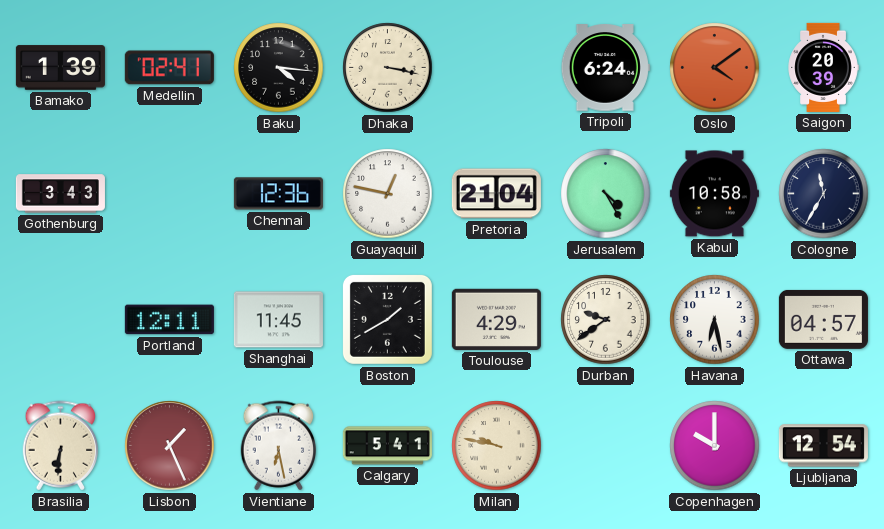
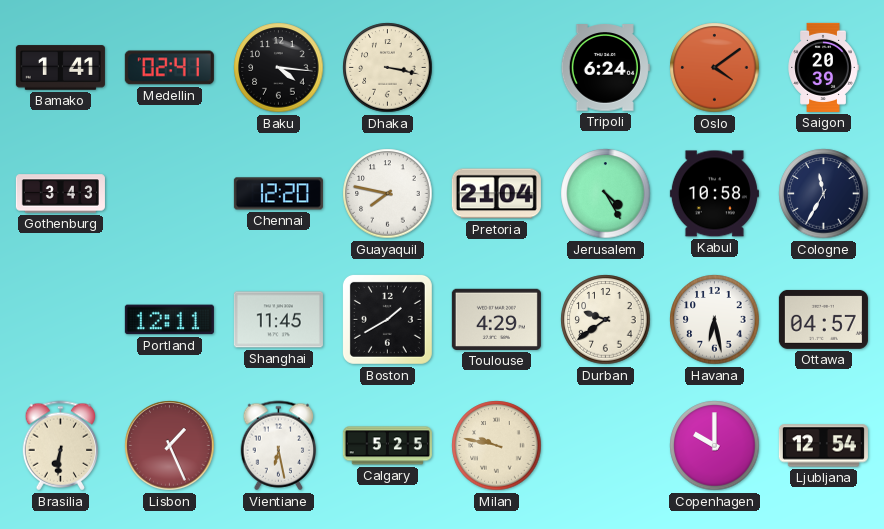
Bamako: 1:39 -> 1:41
Chennai: 12:36 -> 12:20
Guayaquil: 12:47 -> 7:47
Calgary: 5:41 -> 5:25
